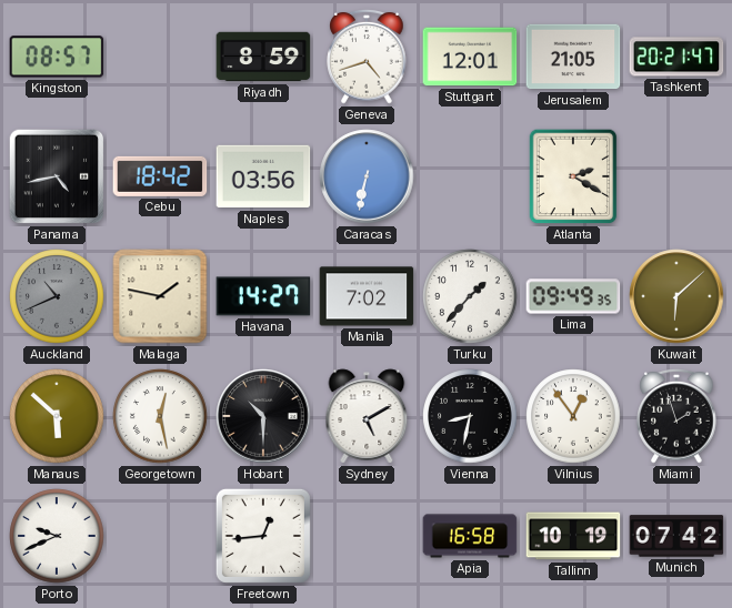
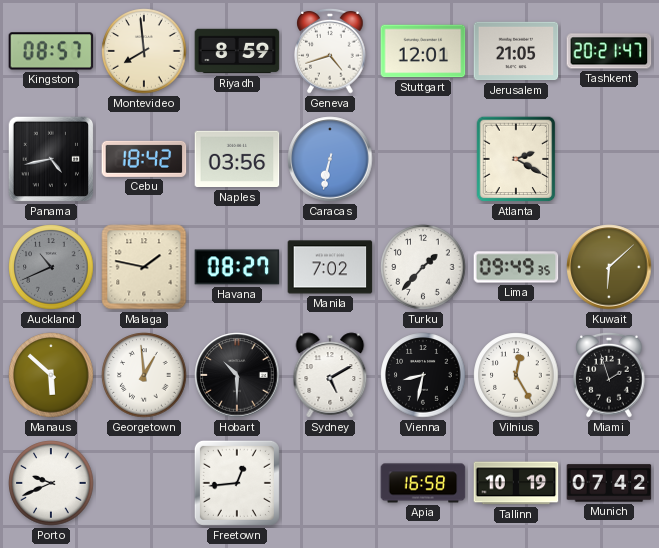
Montevideo: none -> 7:59
Havana: 14:27 -> 08:27
Georgetown: 12:28 -> 12:59
Vilnius: 12:54 -> 12:25
